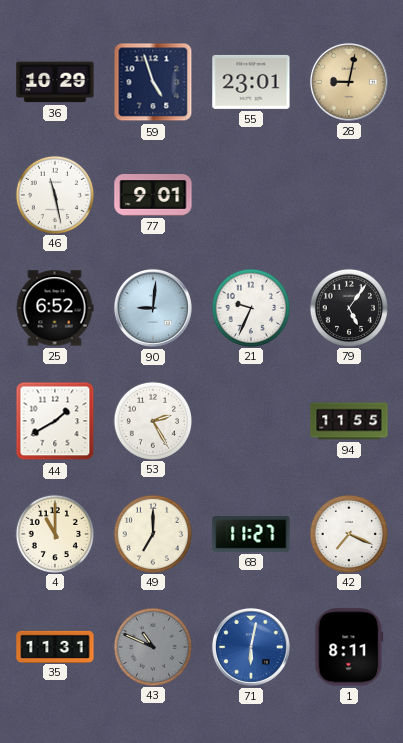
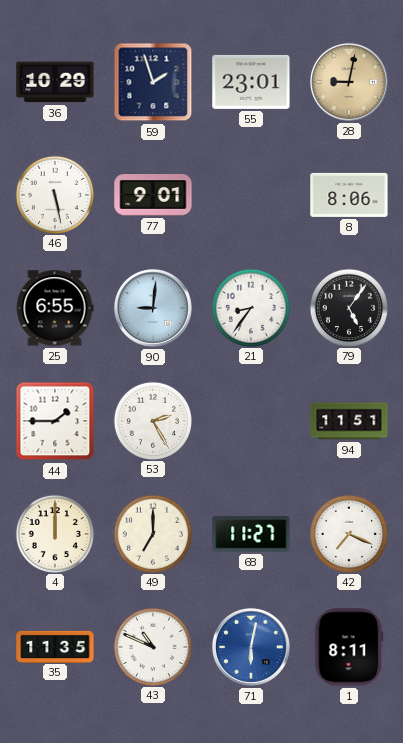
59: 4:57 -> 1:57
46: 11:28 -> 5:28
8: none -> 8:06
25: 6:52 -> 6:55
21: 9:34 -> 8:36
44: 1:40 -> 1:45
94: 11:55 -> 11:51
4: 11:00 -> 12:00
35: 11:31 -> 11:35
43 dial: grey -> white
